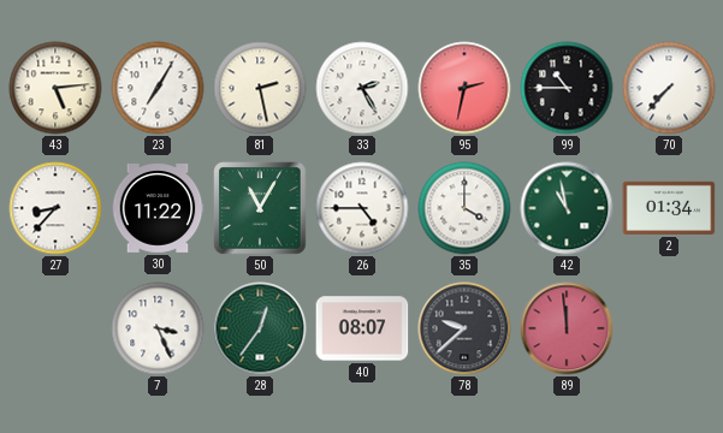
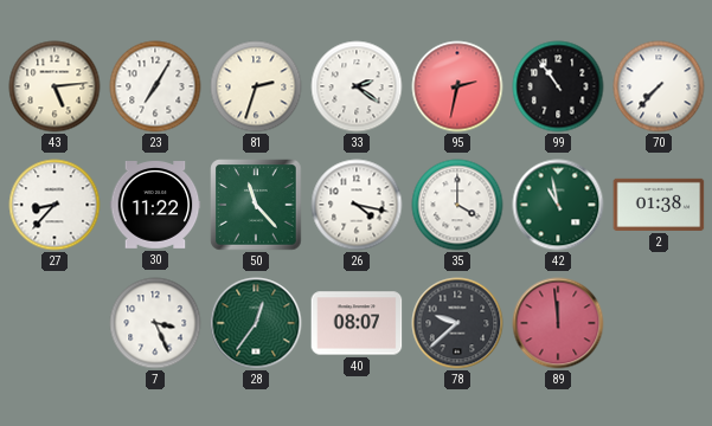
81: 2:28 -> 2:33
33: 2:25 -> 2:21
99: 10:45 -> 10:54
50: 11:05 -> 11:23
26: 4:45 -> 4:17
2: 01:34 -> 01:38
